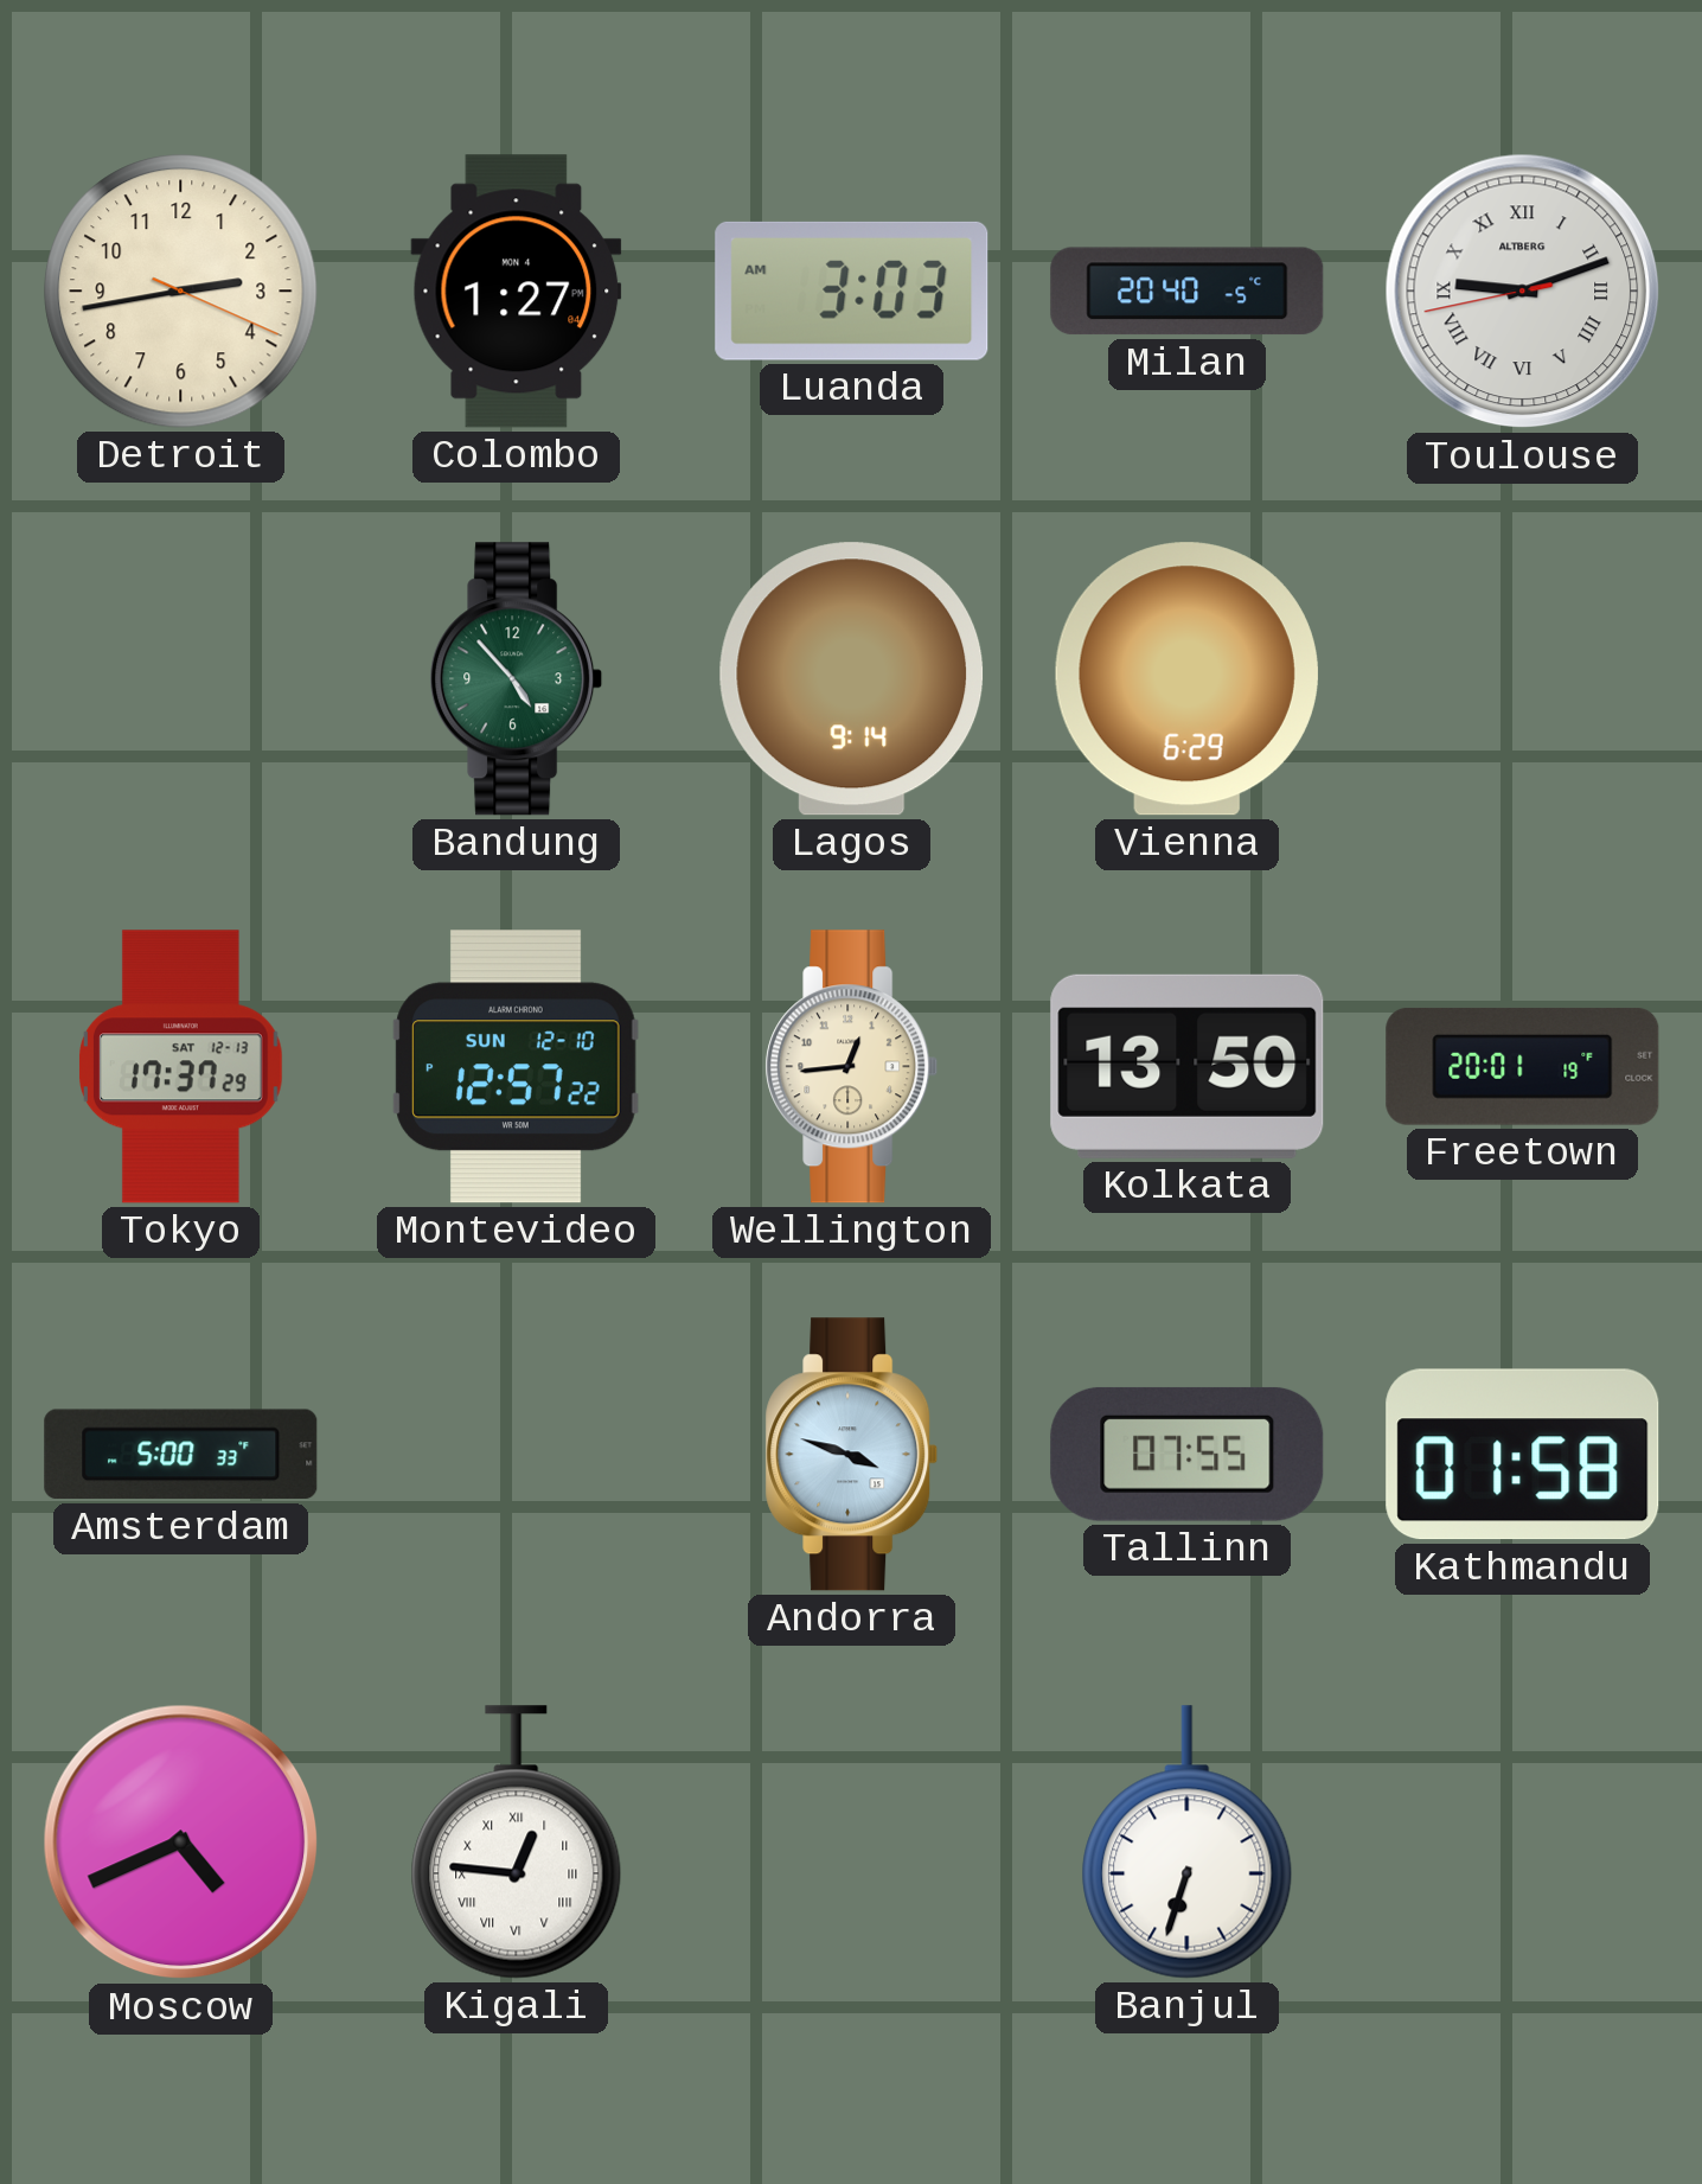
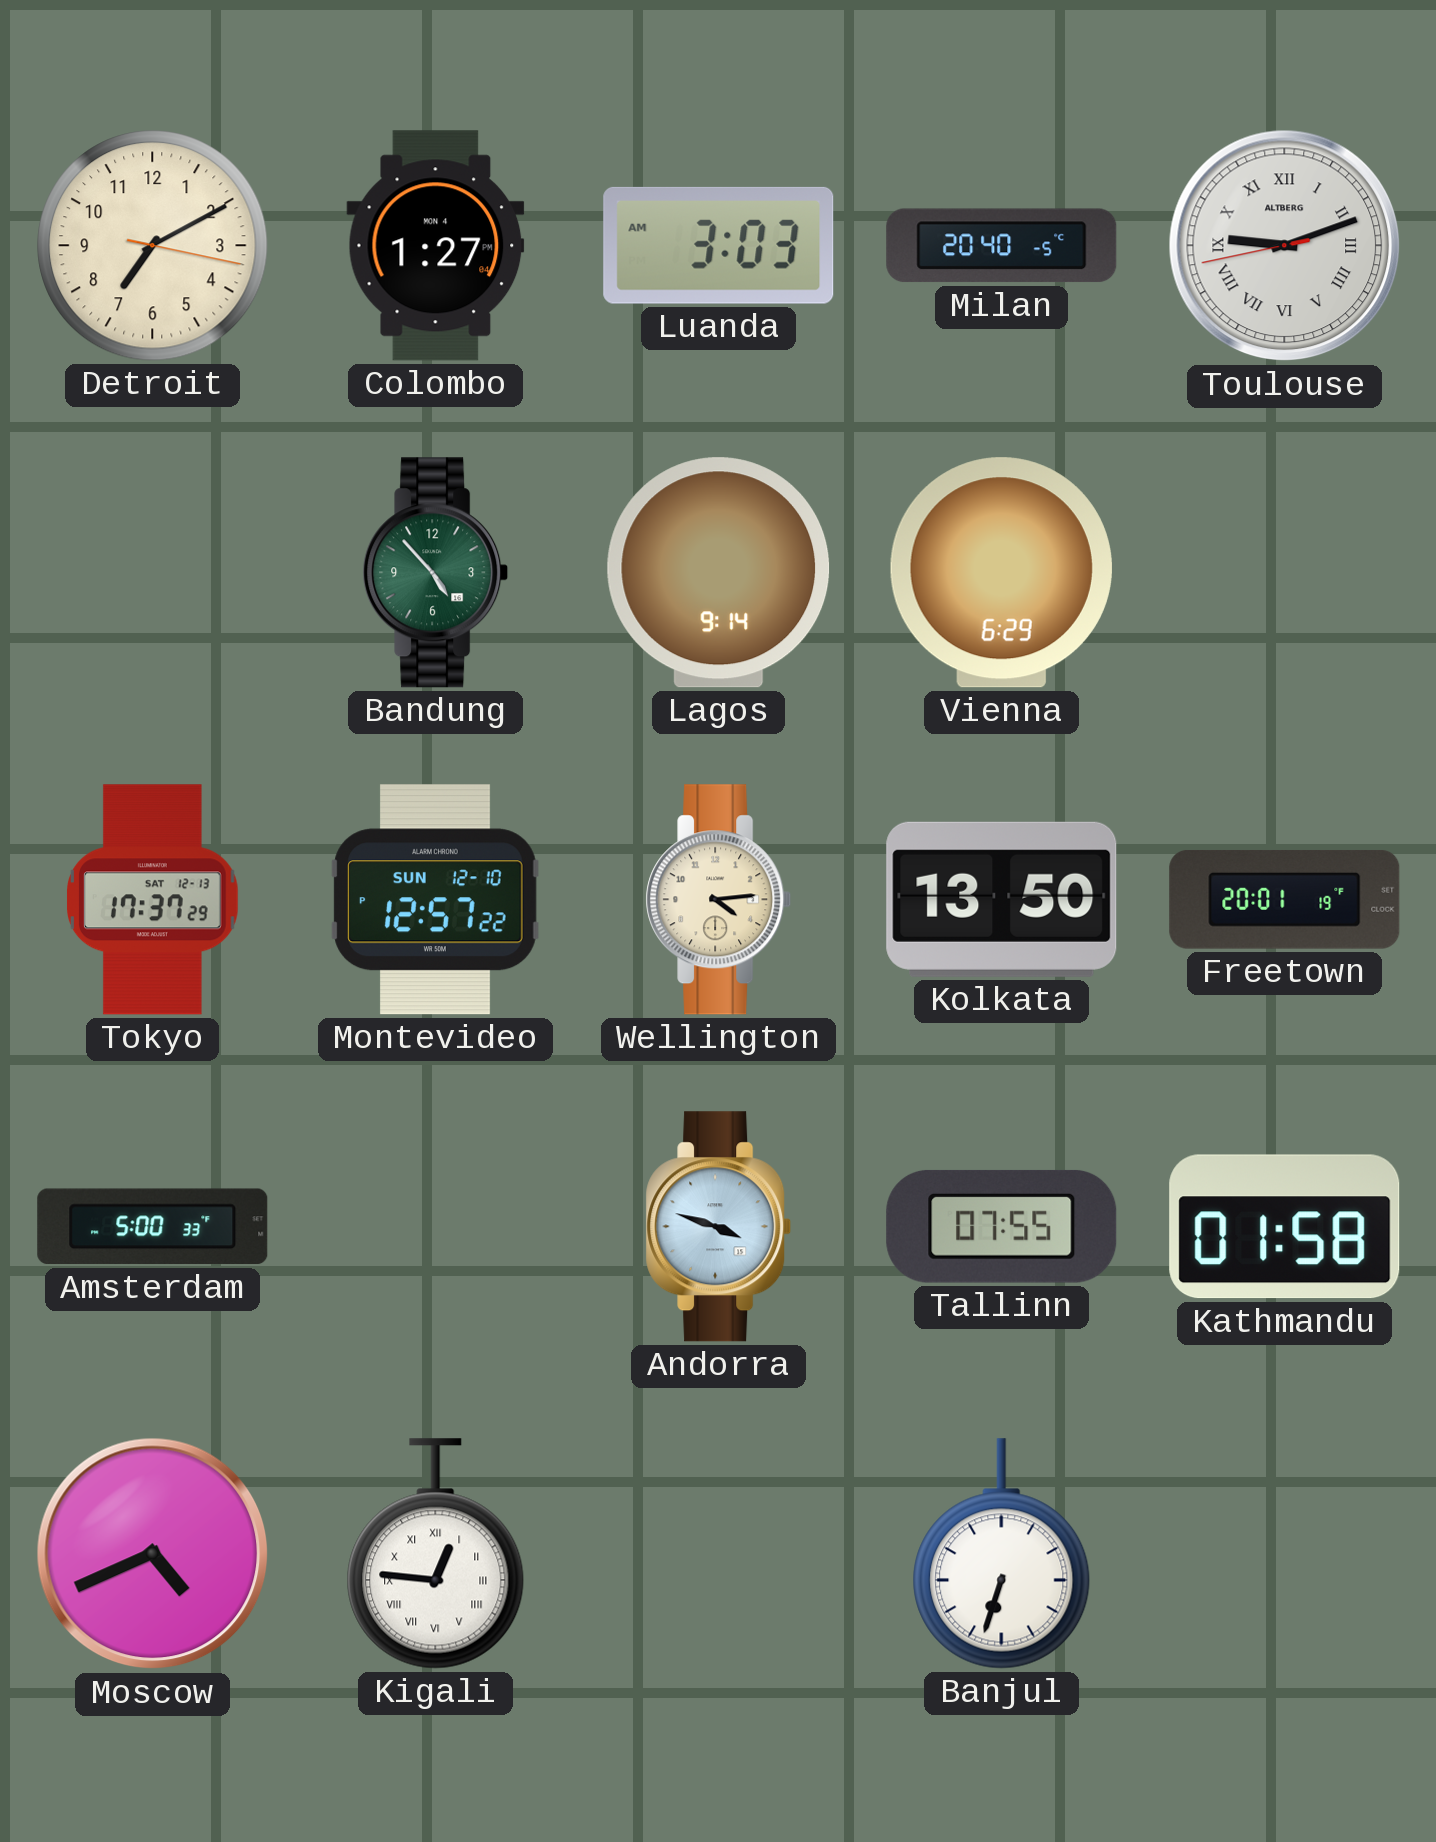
Detroit: 2:43 -> 7:10
Wellington: 12:44 -> 4:14
